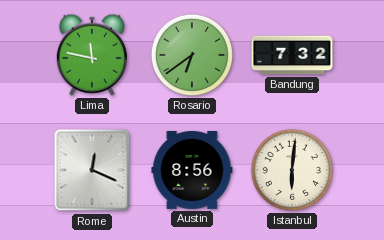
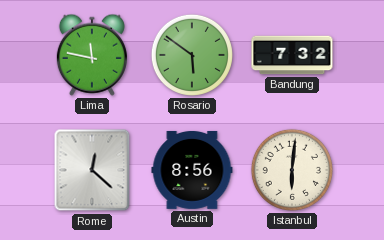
Rosario: 6:39 -> 5:51
Rome: 12:19 -> 12:22
